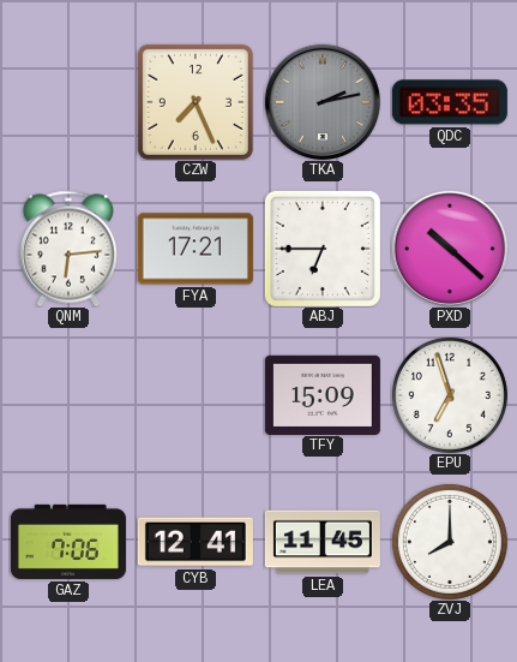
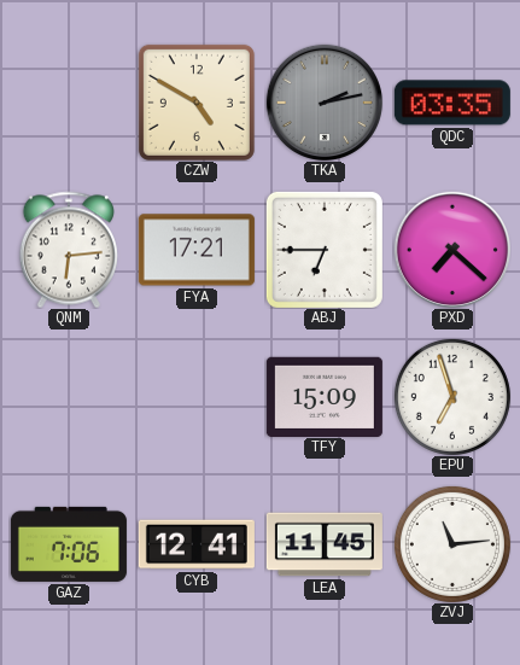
CZW: 7:26 -> 4:50
PXD: 10:22 -> 7:22
ZVJ: 8:00 -> 11:14
